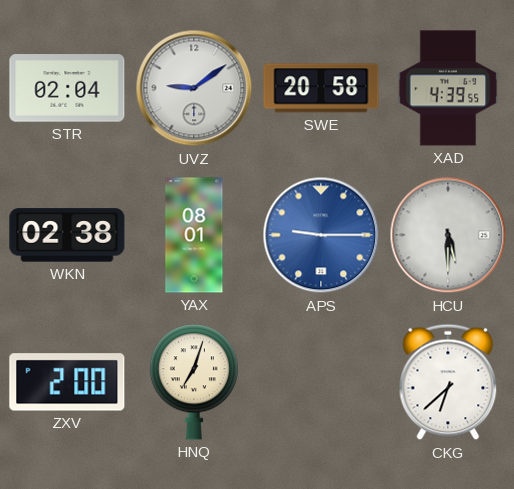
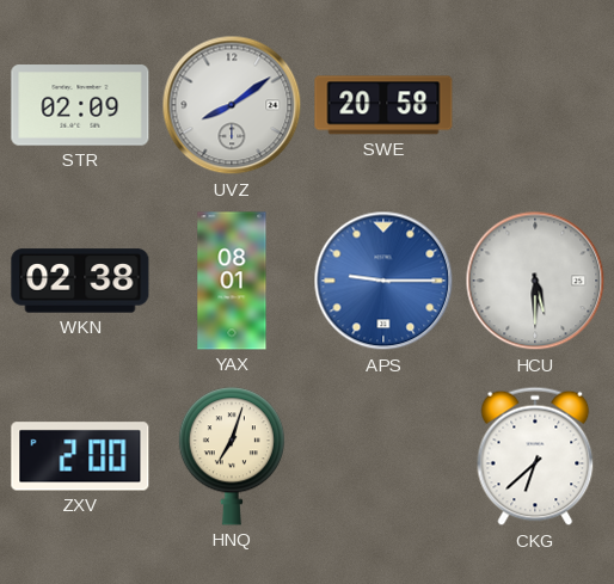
STR: 02:04 -> 02:09
UVZ: 9:09 -> 8:09
XAD: 4:39 -> none
